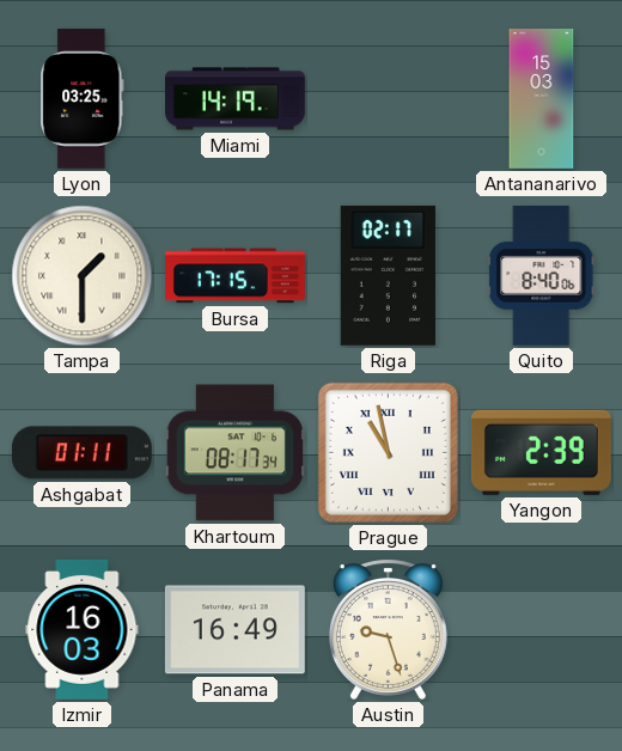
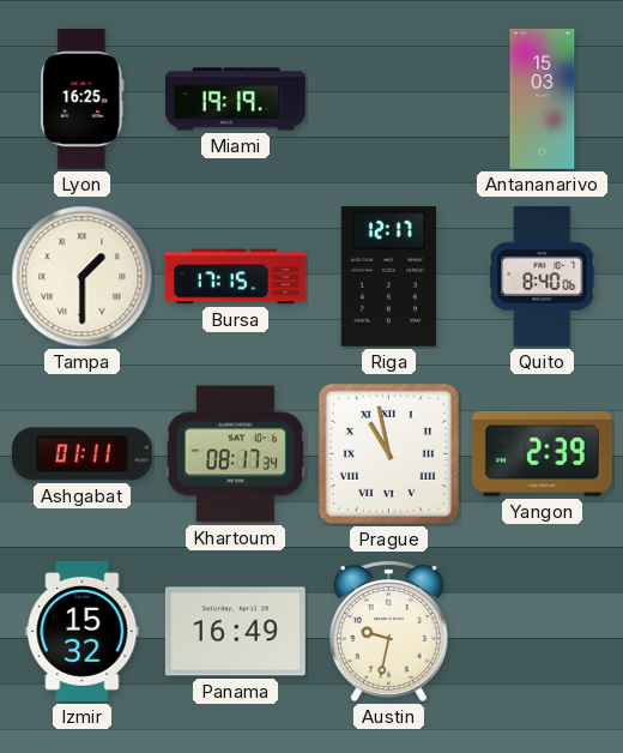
Lyon: 03:25 -> 16:25
Miami: 14:19 -> 19:19
Riga: 02:17 -> 12:17
Izmir: 16:03 -> 15:32
Austin: 9:27 -> 9:32
